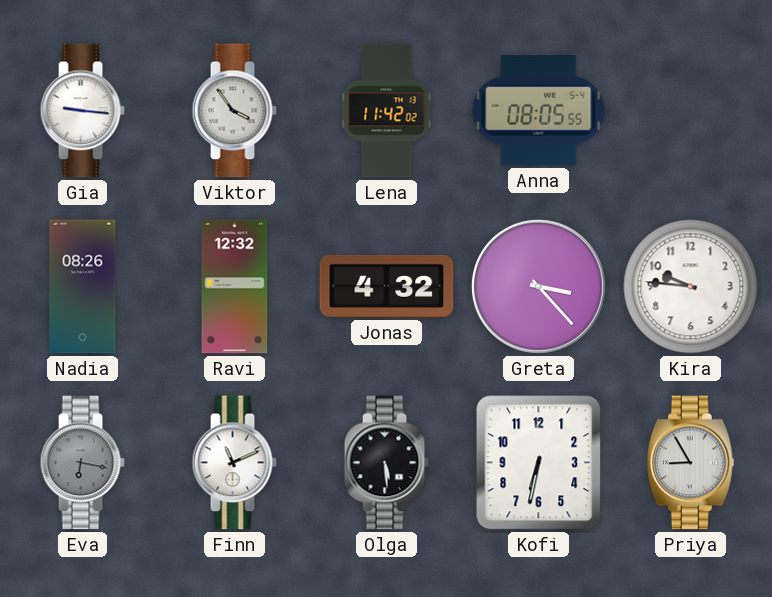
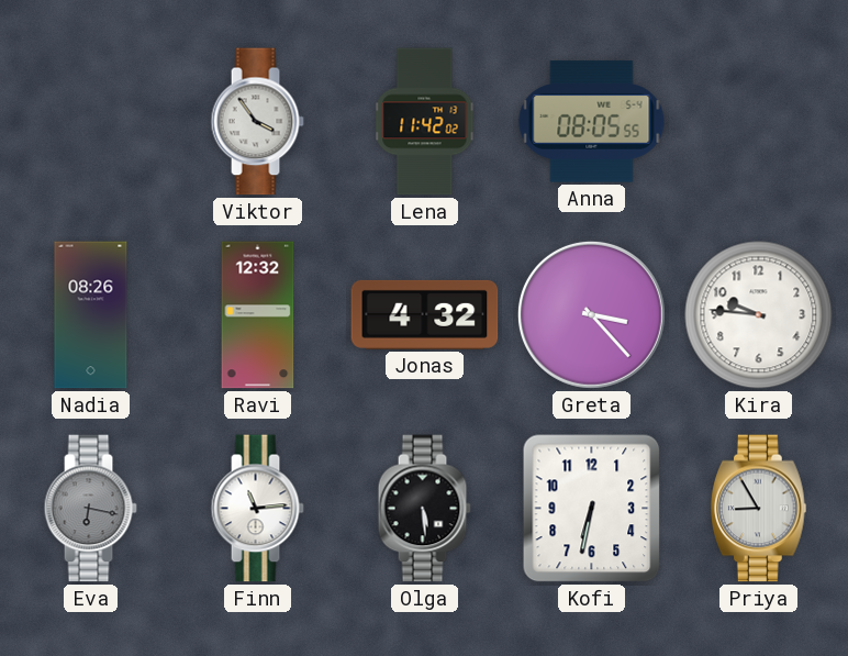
Gia: 9:16 -> none
Finn: 11:11 -> 11:14
